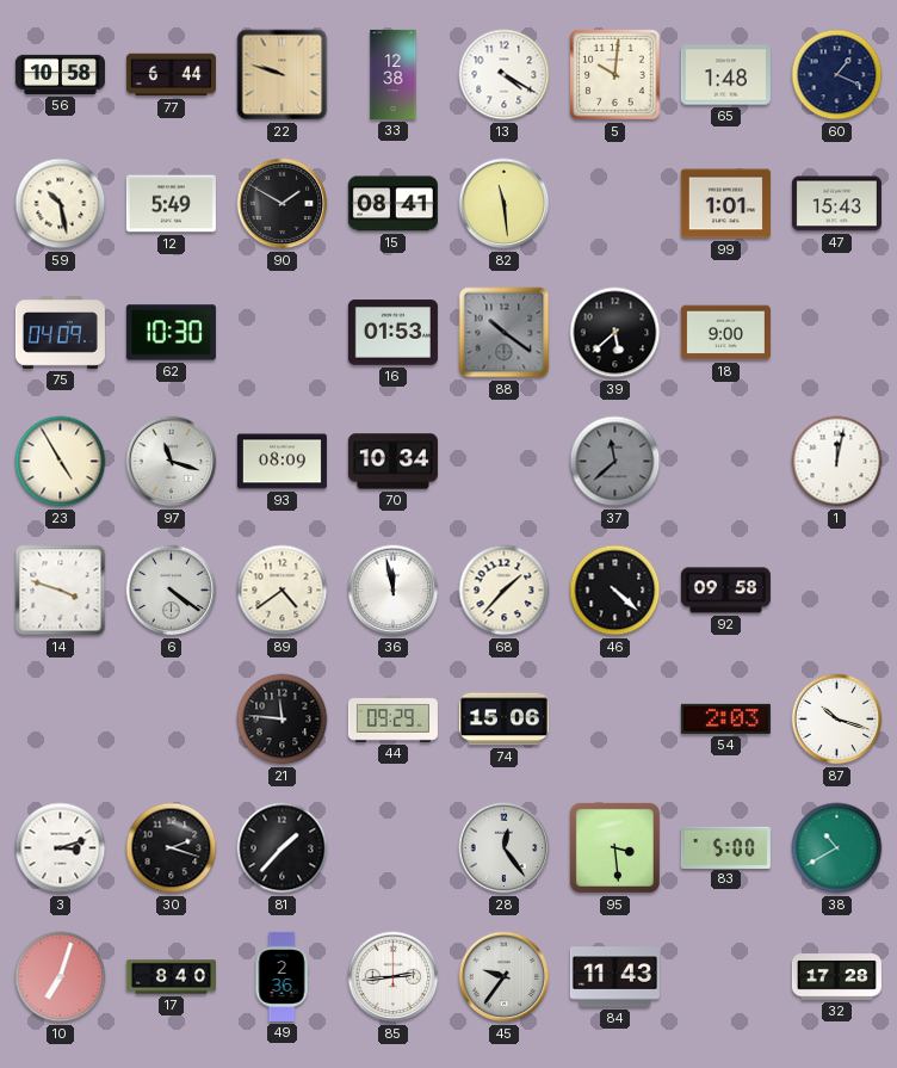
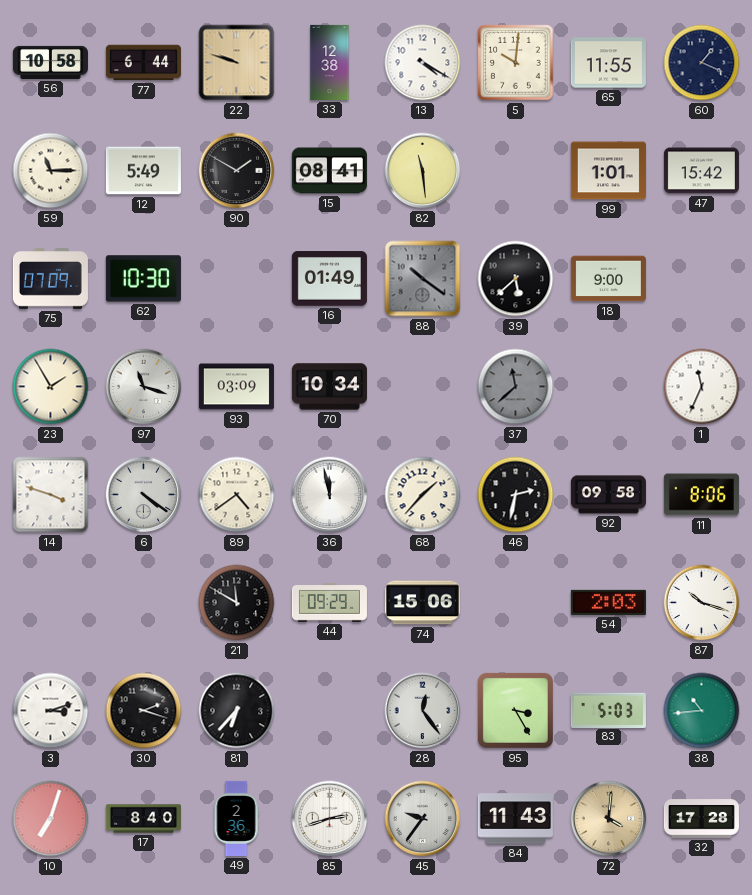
65: 1:48 -> 11:55
59: 10:28 -> 11:15
47: 15:43 -> 15:42
75: 04:09 -> 07:09
16: 01:53 -> 01:49
23: 4:55 -> 1:55
93: 08:09 -> 03:09
1: 12:02 -> 11:34
46: 4:22 -> 2:32
11: none -> 8:06
21: 11:46 -> 11:50
81: 1:37 -> 6:37
95: 3:29 -> 3:25
83: 5:00 -> 5:03
38: 10:40 -> 10:44
85: 2:44 -> 2:42
72: none -> 4:01
